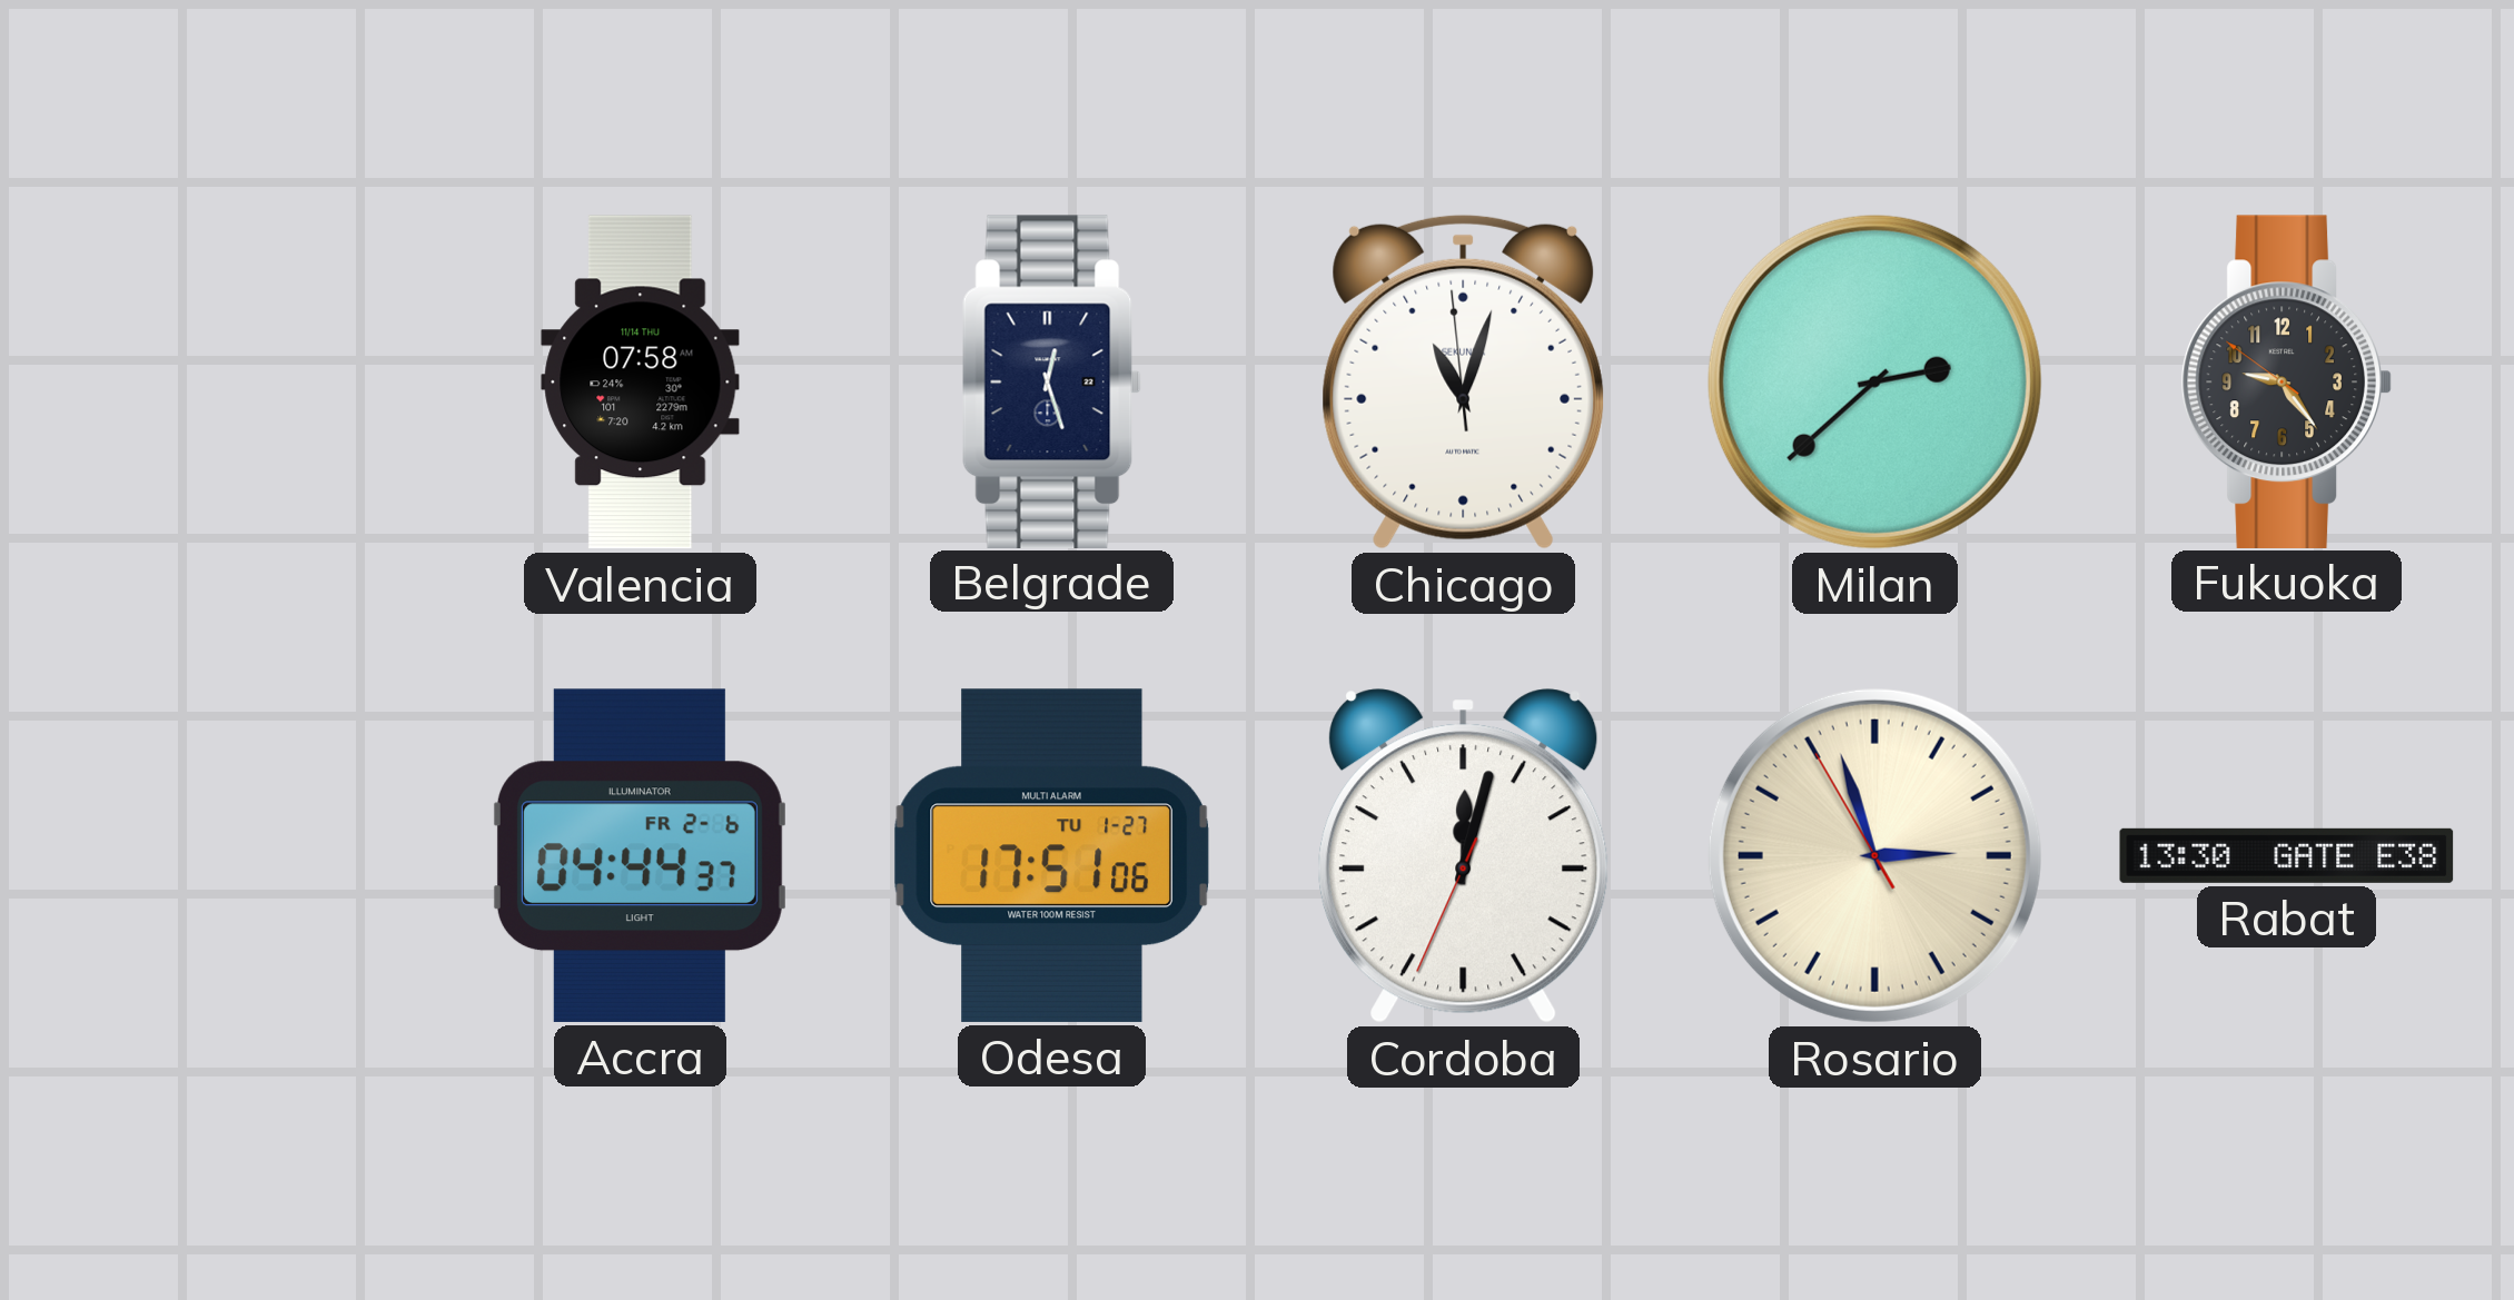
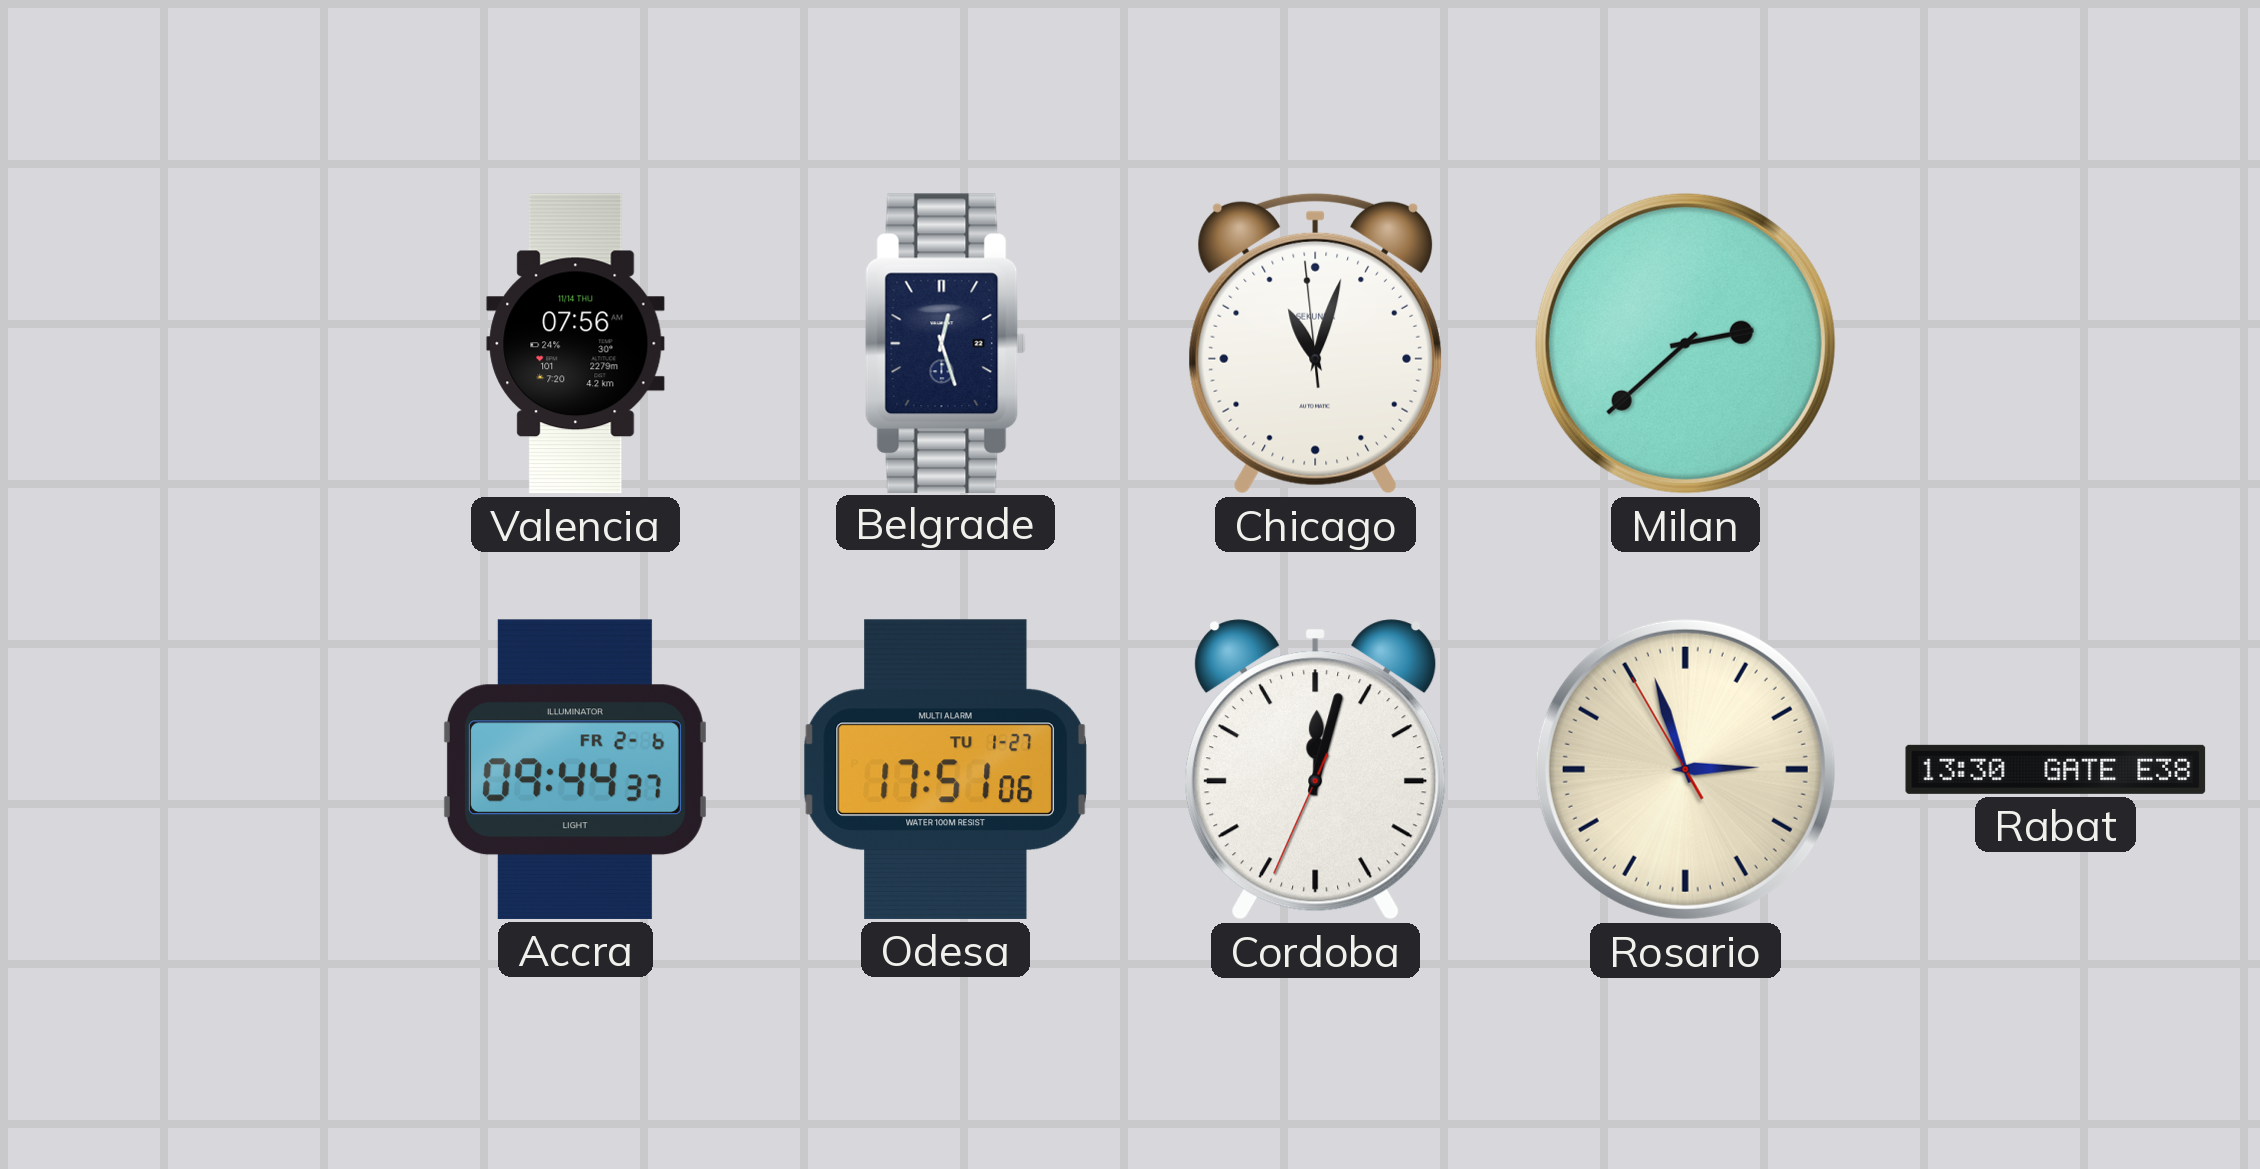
Valencia: 07:58 -> 07:56
Fukuoka: 9:23 -> none
Accra: 04:44 -> 09:44
